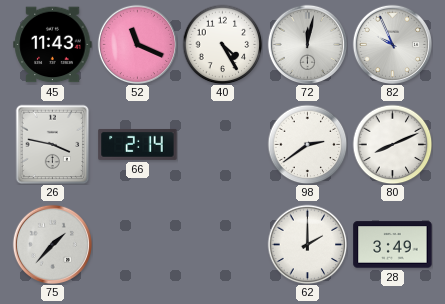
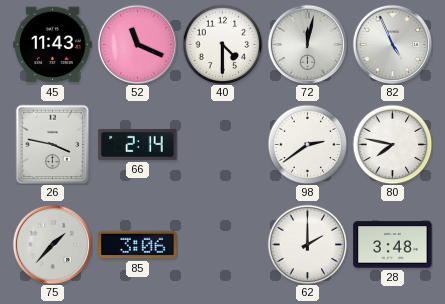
40: 4:25 -> 4:30
82: 9:56 -> 4:56
80: 8:11 -> 7:47
85: none -> 3:06
28: 3:49 -> 3:48
